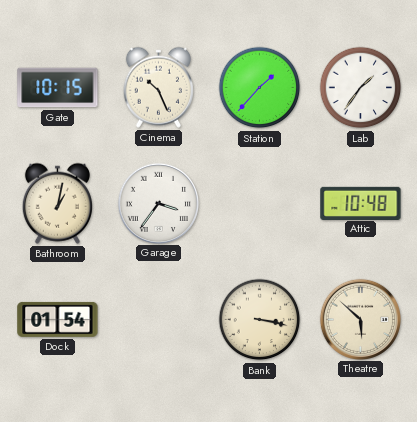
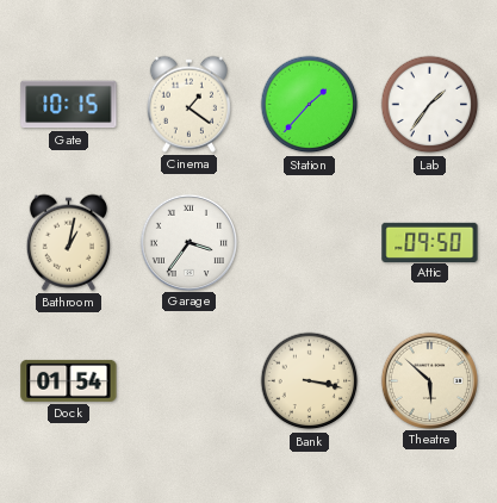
Cinema: 10:26 -> 1:21
Attic: 10:48 -> 09:50
